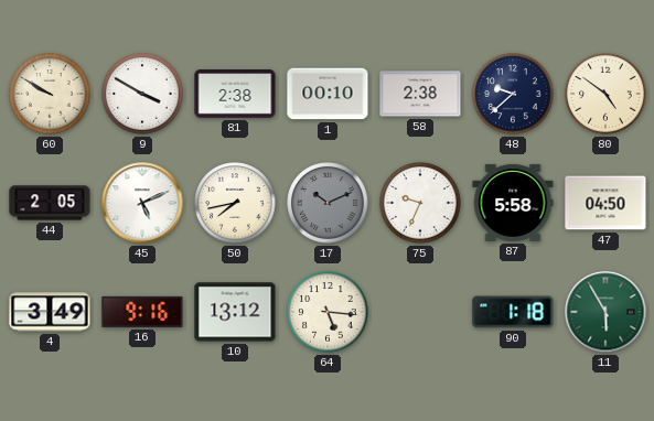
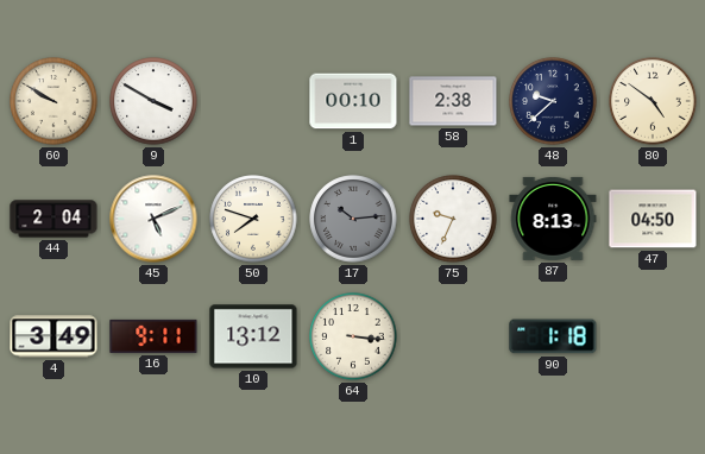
81: 2:38 -> none
44: 2:05 -> 2:04
50: 7:43 -> 7:48
17: 10:11 -> 10:14
87: 5:58 -> 8:13
16: 9:16 -> 9:11
64: 5:16 -> 3:16
11: 5:55 -> none
